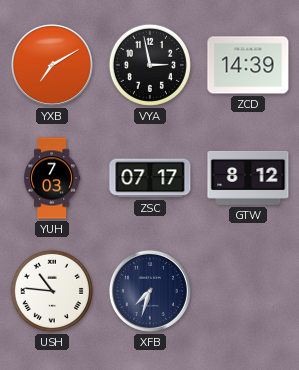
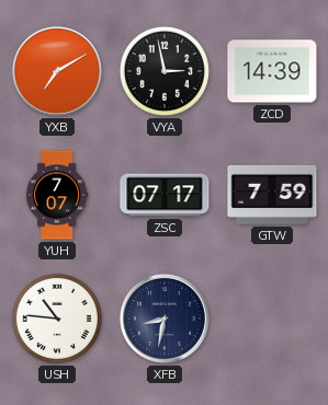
YUH: 7:03 -> 7:07
GTW: 8:12 -> 7:59
XFB: 7:33 -> 8:32
